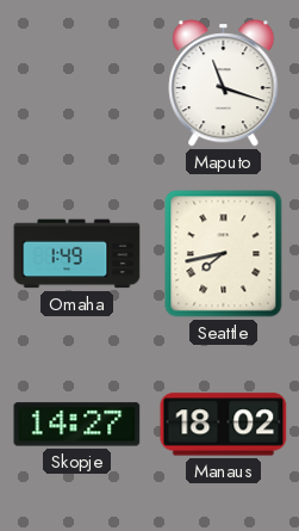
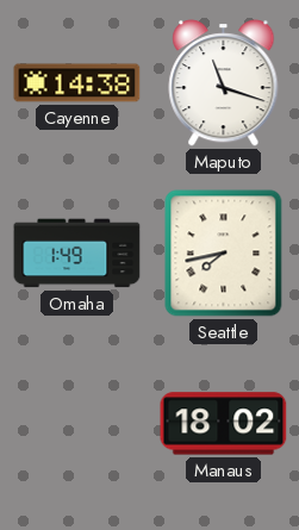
Cayenne: none -> 14:38
Skopje: 14:27 -> none
